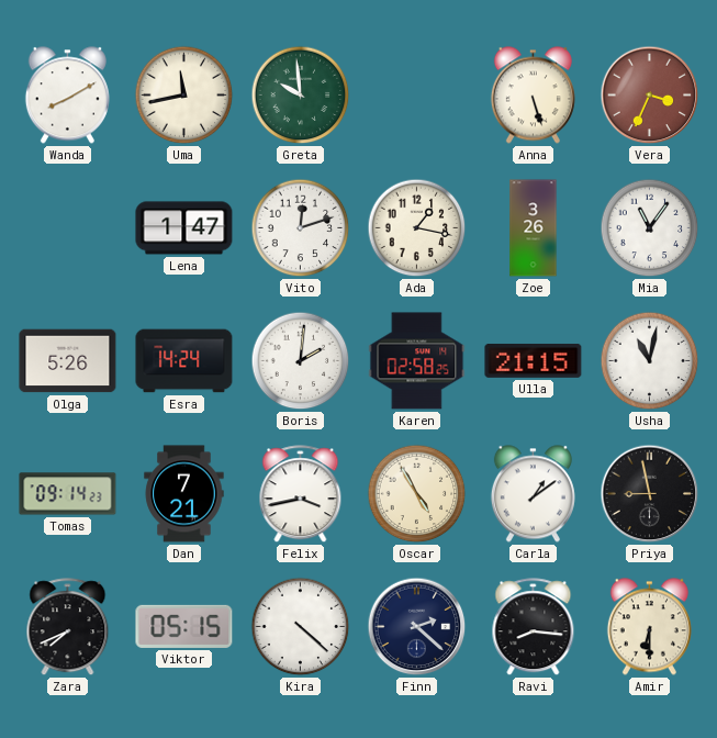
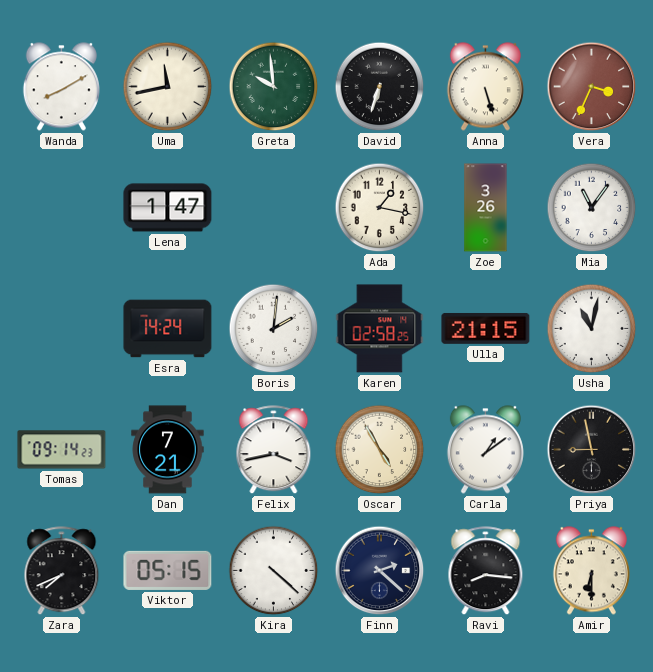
David: none -> 6:33
Vito: 12:12 -> none
Olga: 5:26 -> none
